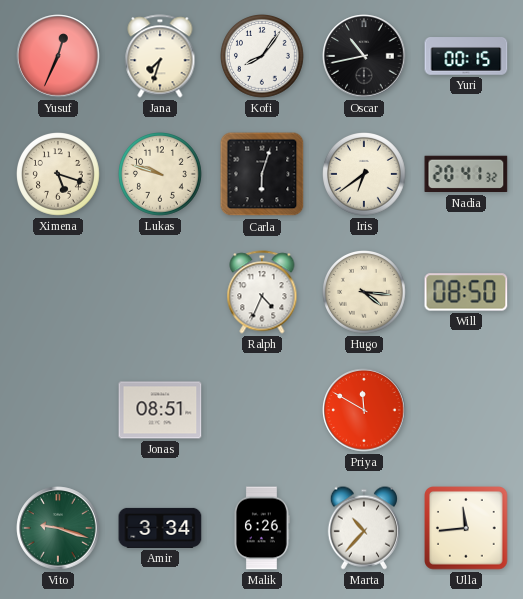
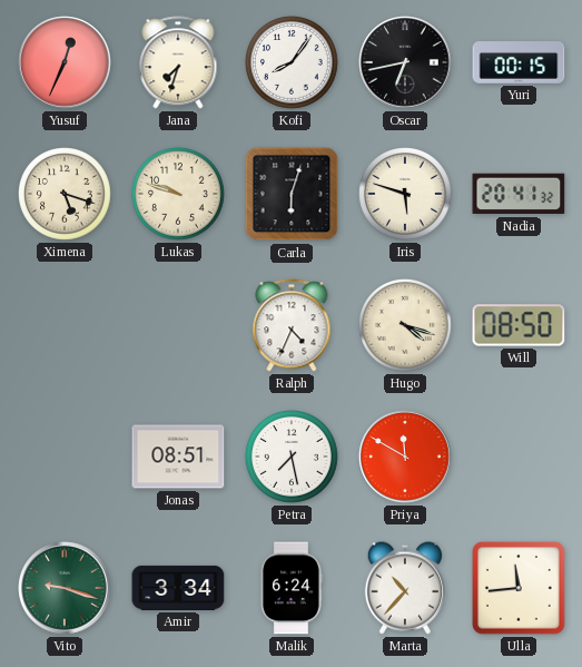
Oscar: 10:43 -> 6:43
Iris: 6:39 -> 5:48
Hugo: 4:16 -> 4:18
Petra: none -> 7:28
Malik: 6:26 -> 6:24
